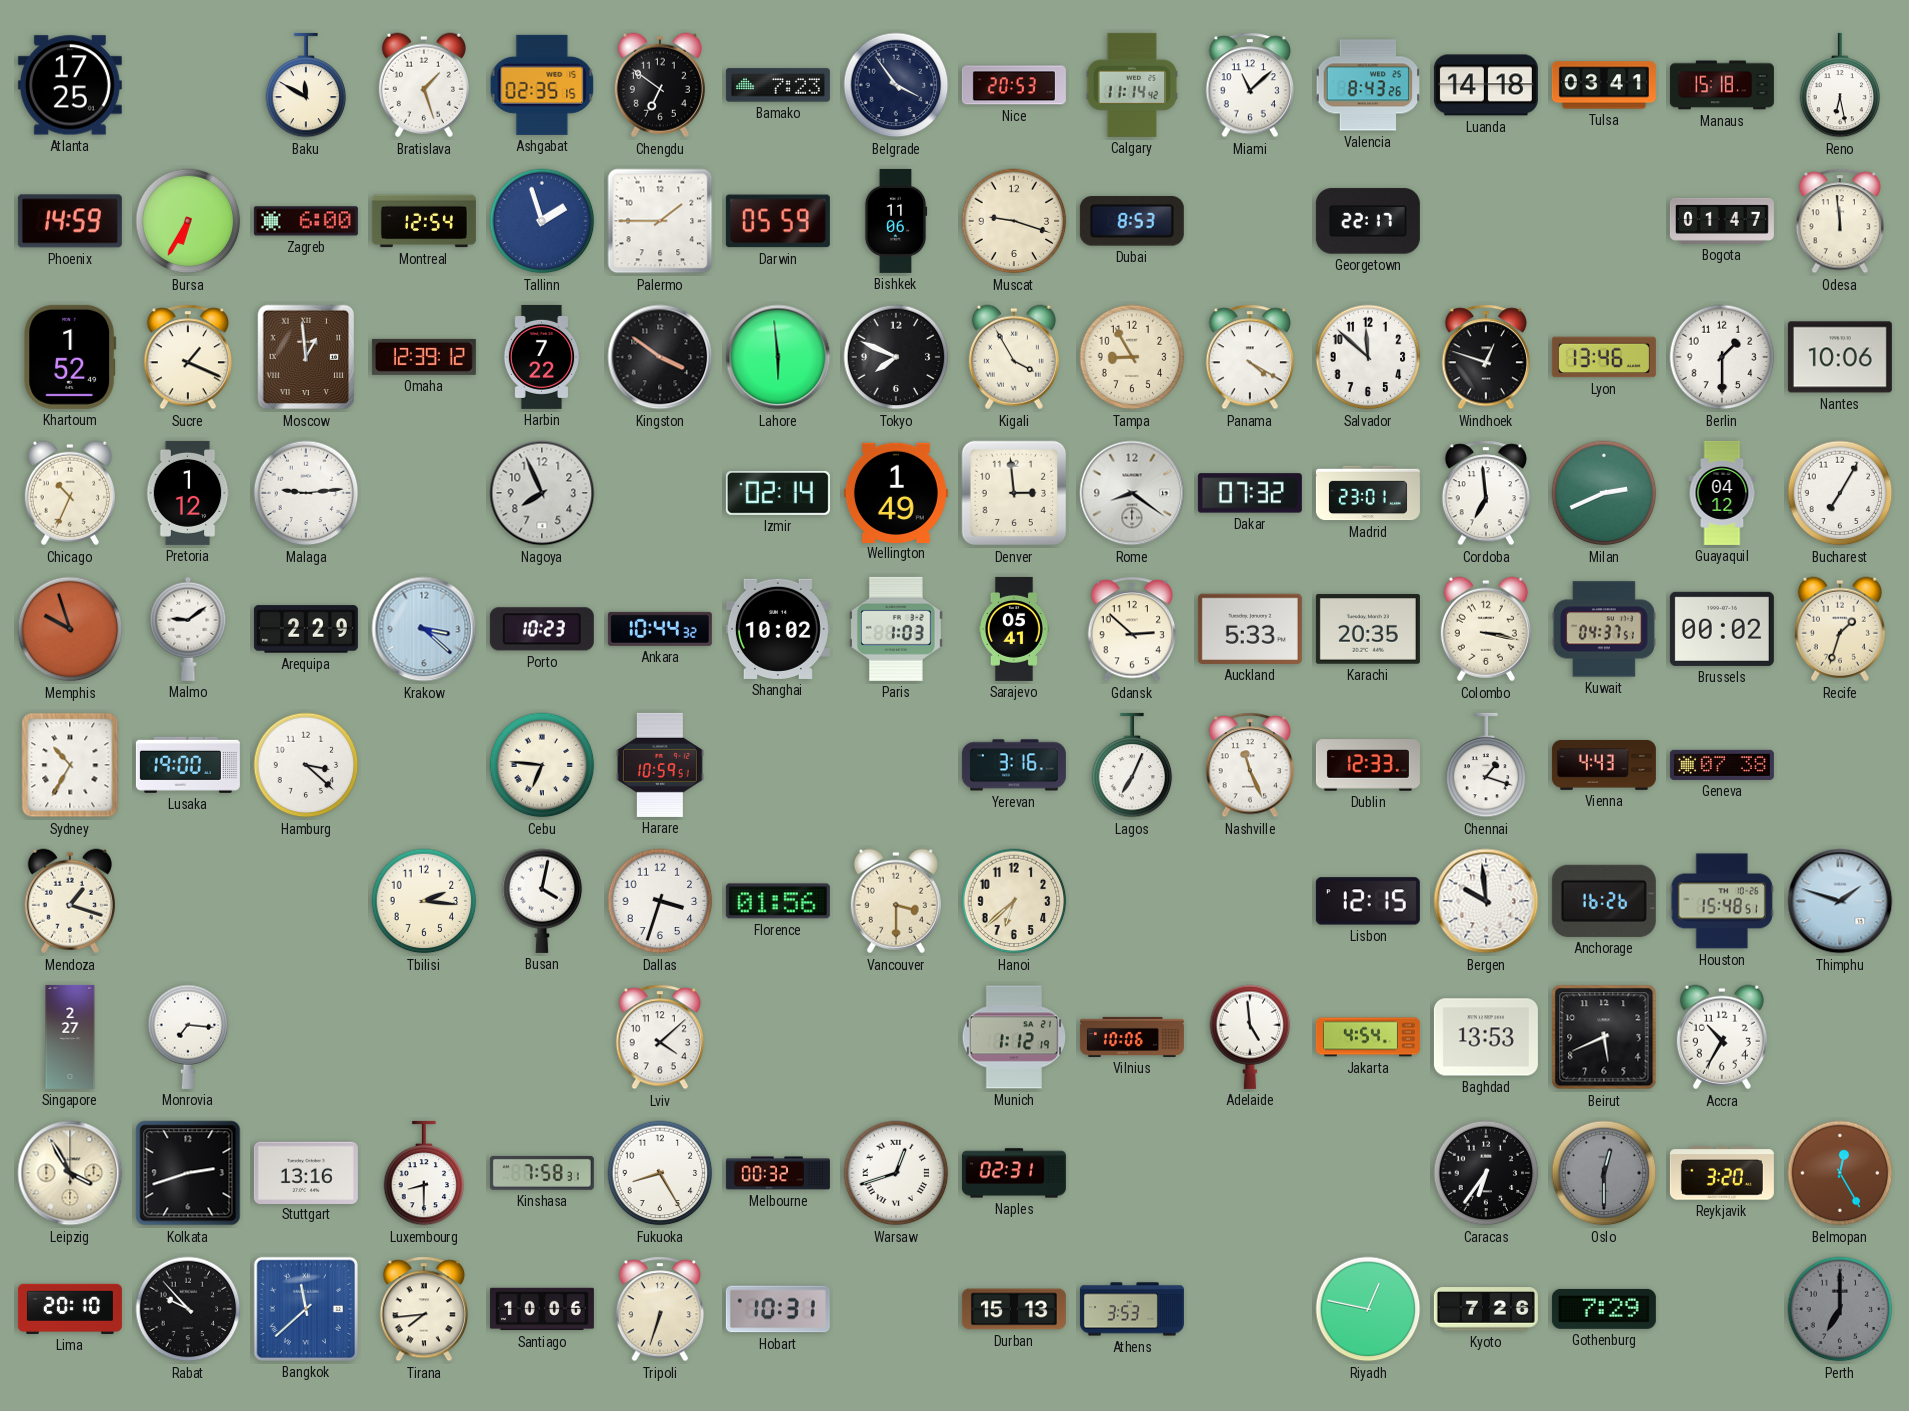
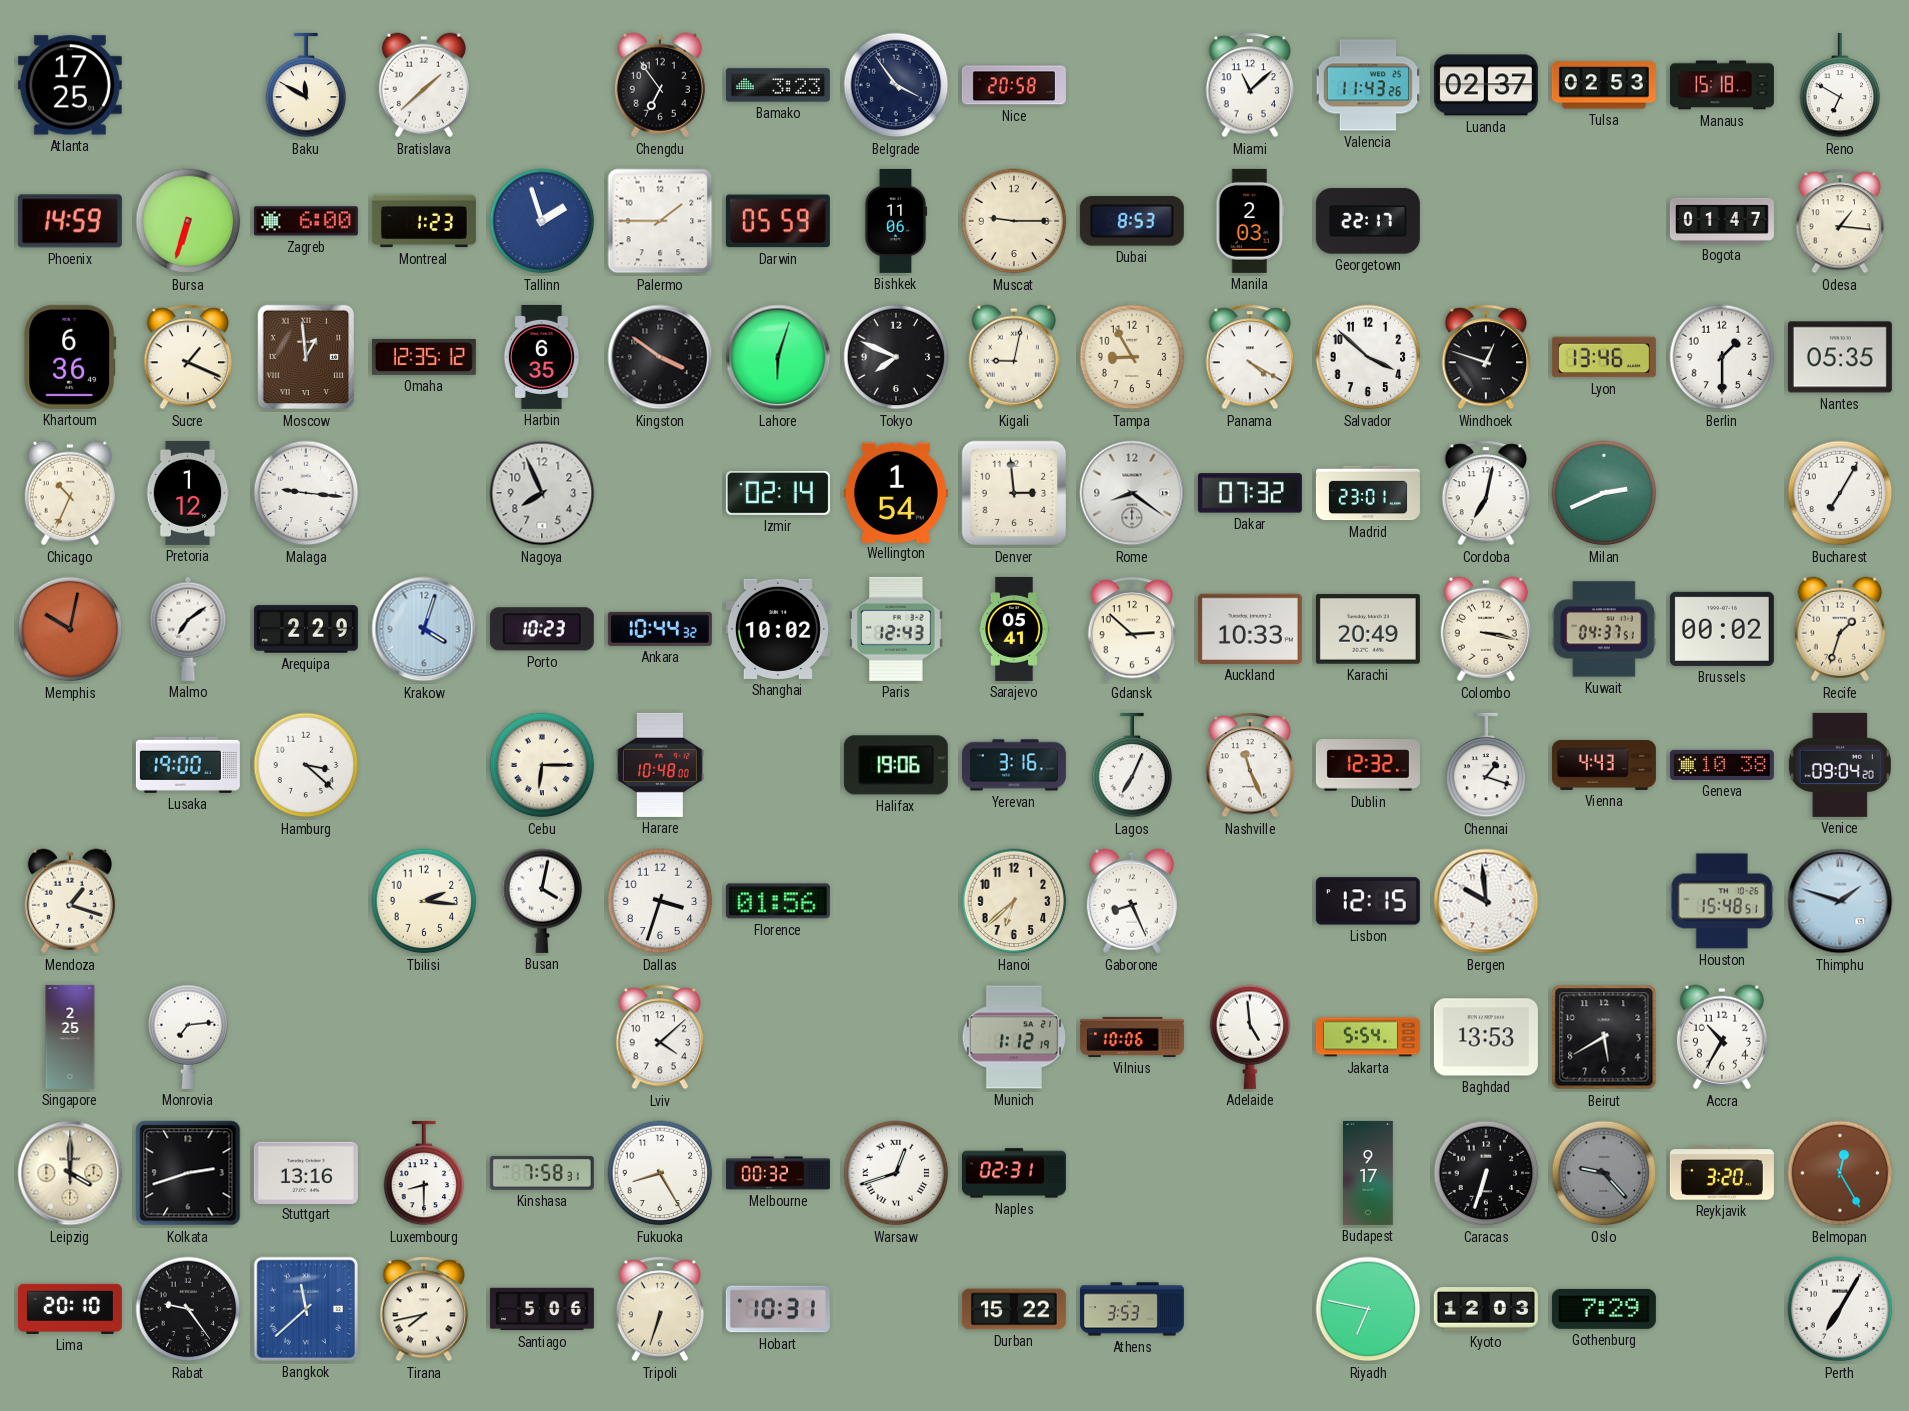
Bratislava: 1:27 -> 1:38
Ashgabat: 02:35 -> none
Chengdu: 6:51 -> 6:54
Bamako: 7:23 -> 3:23
Nice: 20:53 -> 20:58
Calgary: 11:14 -> none
Valencia: 8:43 -> 11:43
Luanda: 14:18 -> 02:37
Tulsa: 03:41 -> 02:53
Reno: 6:28 -> 6:50
Bursa: 6:35 -> 6:33
Montreal: 12:54 -> 1:23
Muscat: 9:18 -> 9:15
Manila: none -> 2:03
Odesa: 11:59 -> 1:16
Khartoum: 1:52 -> 6:36
Omaha: 12:39 -> 12:35
Harbin: 7:22 -> 6:35
Lahore: 5:59 -> 6:03
Kigali: 3:55 -> 9:02
Salvador: 11:52 -> 3:52
Nantes: 10:06 -> 05:35
Malaga: 9:14 -> 9:16
Wellington: 1:49 -> 1:54
Cordoba: 6:59 -> 7:02
Guayaquil: 04:12 -> none
Memphis: 9:57 -> 10:02
Malmo: 9:09 -> 7:09
Krakow: 3:22 -> 4:03
Paris: 1:03 -> 12:43
Auckland: 5:33 -> 10:33
Karachi: 20:35 -> 20:49
Sydney: 10:35 -> none
Cebu: 6:46 -> 6:15
Harare: 10:59 -> 10:48
Halifax: none -> 19:06
Dublin: 12:33 -> 12:32
Geneva: 07:38 -> 10:38
Venice: none -> 09:04
Vancouver: 3:30 -> none
Gaborone: none -> 8:26
Anchorage: 16:26 -> none
Singapore: 2:27 -> 2:25
Monrovia: 7:16 -> 7:14
Jakarta: 4:54 -> 5:54
Beirut: 5:41 -> 5:40
Leipzig: 3:55 -> 4:00
Budapest: none -> 9:17
Caracas: 6:36 -> 6:33
Oslo: 12:30 -> 9:23
Rabat: 9:53 -> 9:24
Tirana: 7:44 -> 7:43
Santiago: 10:06 -> 5:06
Durban: 15:13 -> 15:22
Riyadh: 12:47 -> 6:47
Kyoto: 7:26 -> 12:03
Perth: 7:00 -> 7:05
Perth dial: grey -> white
